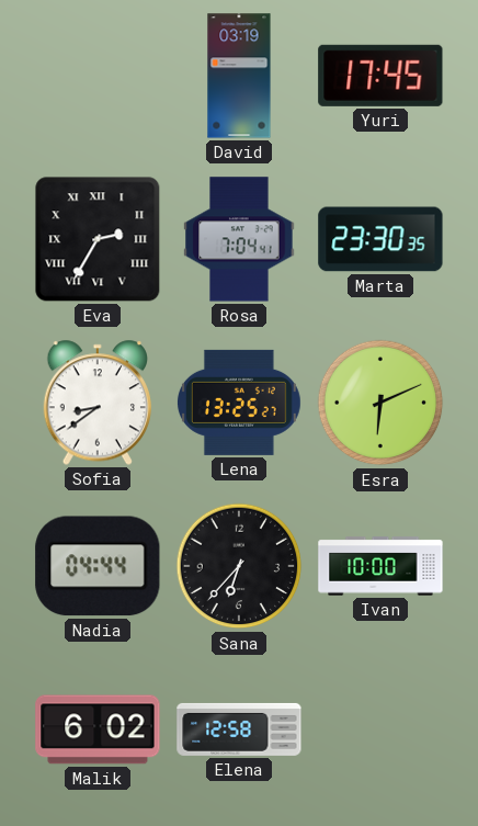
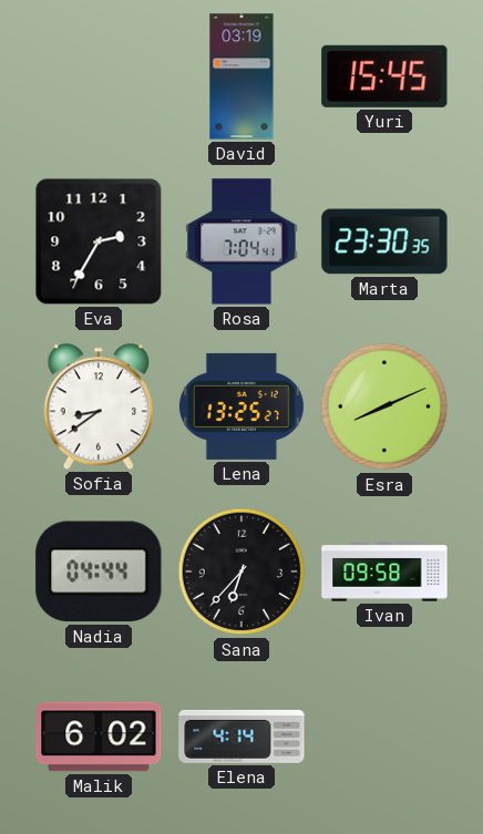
Yuri: 17:45 -> 15:45
Eva numerals: Roman -> Arabic
Esra: 6:11 -> 8:11
Ivan: 10:00 -> 09:58
Elena: 12:58 -> 4:14
